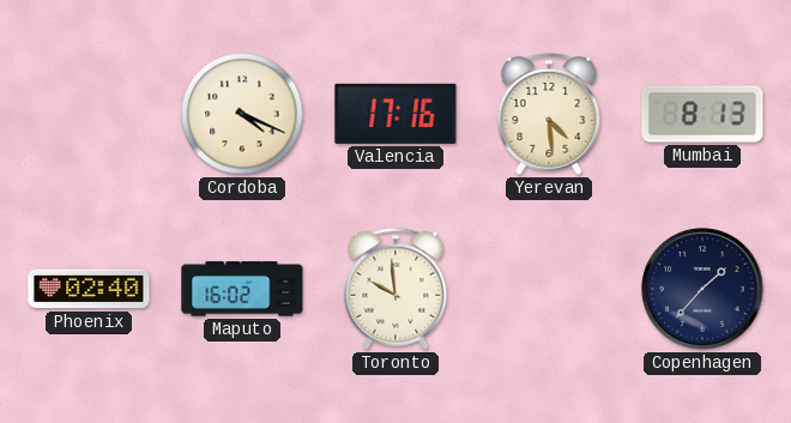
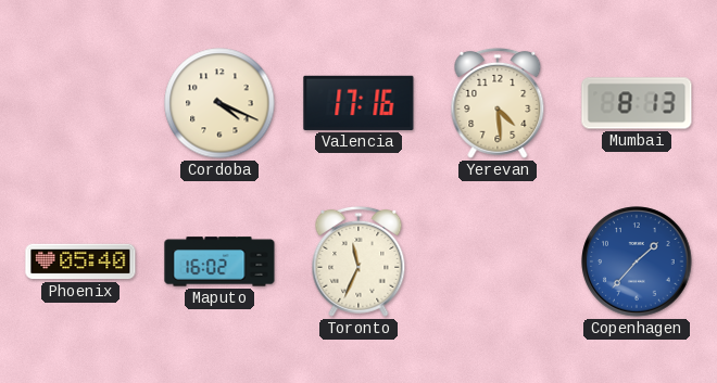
Phoenix: 02:40 -> 05:40
Toronto: 9:59 -> 11:34
Copenhagen dial: navy -> blue
